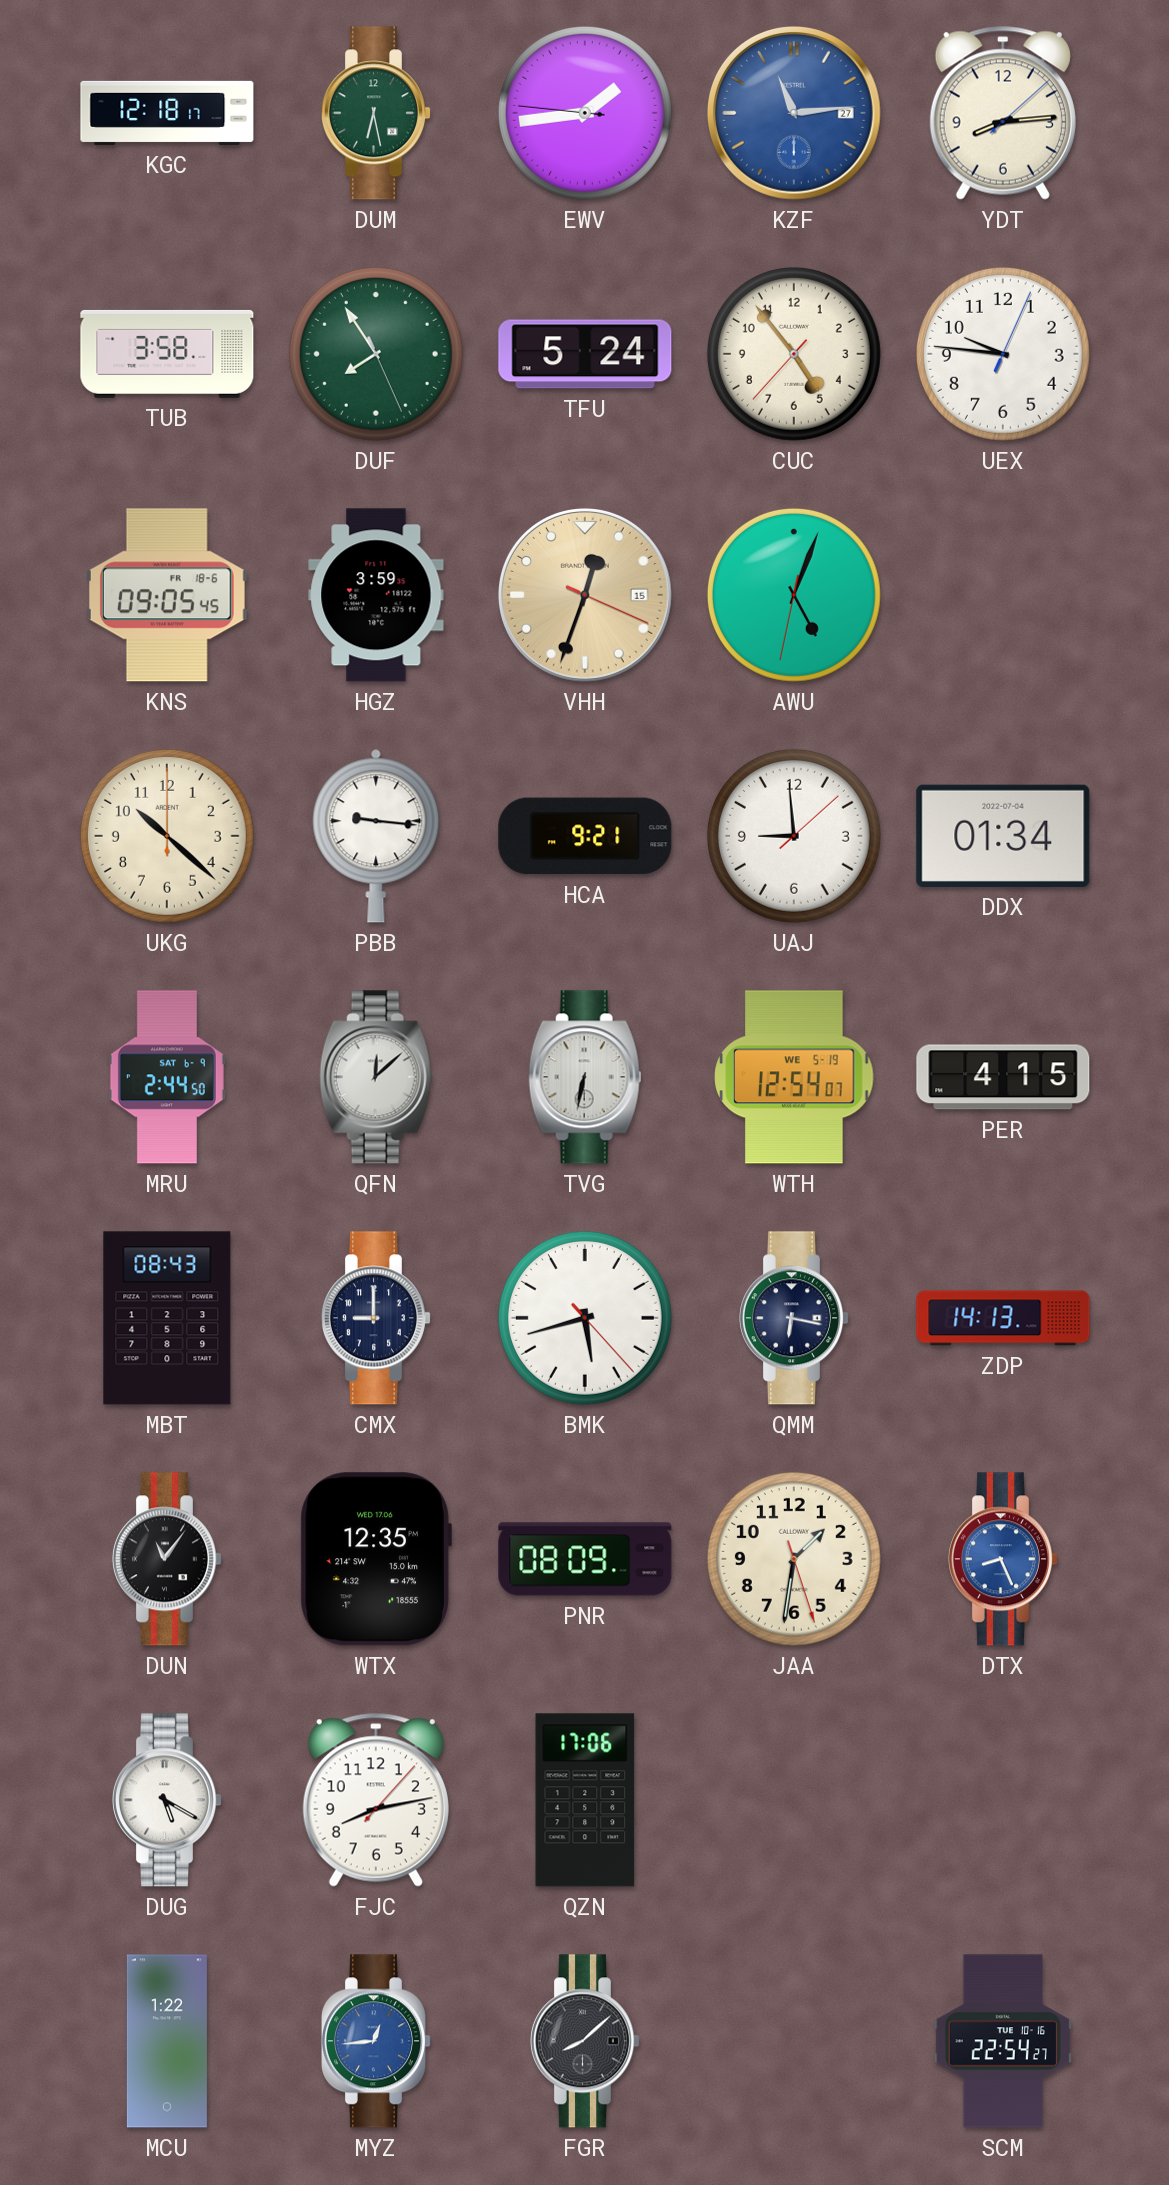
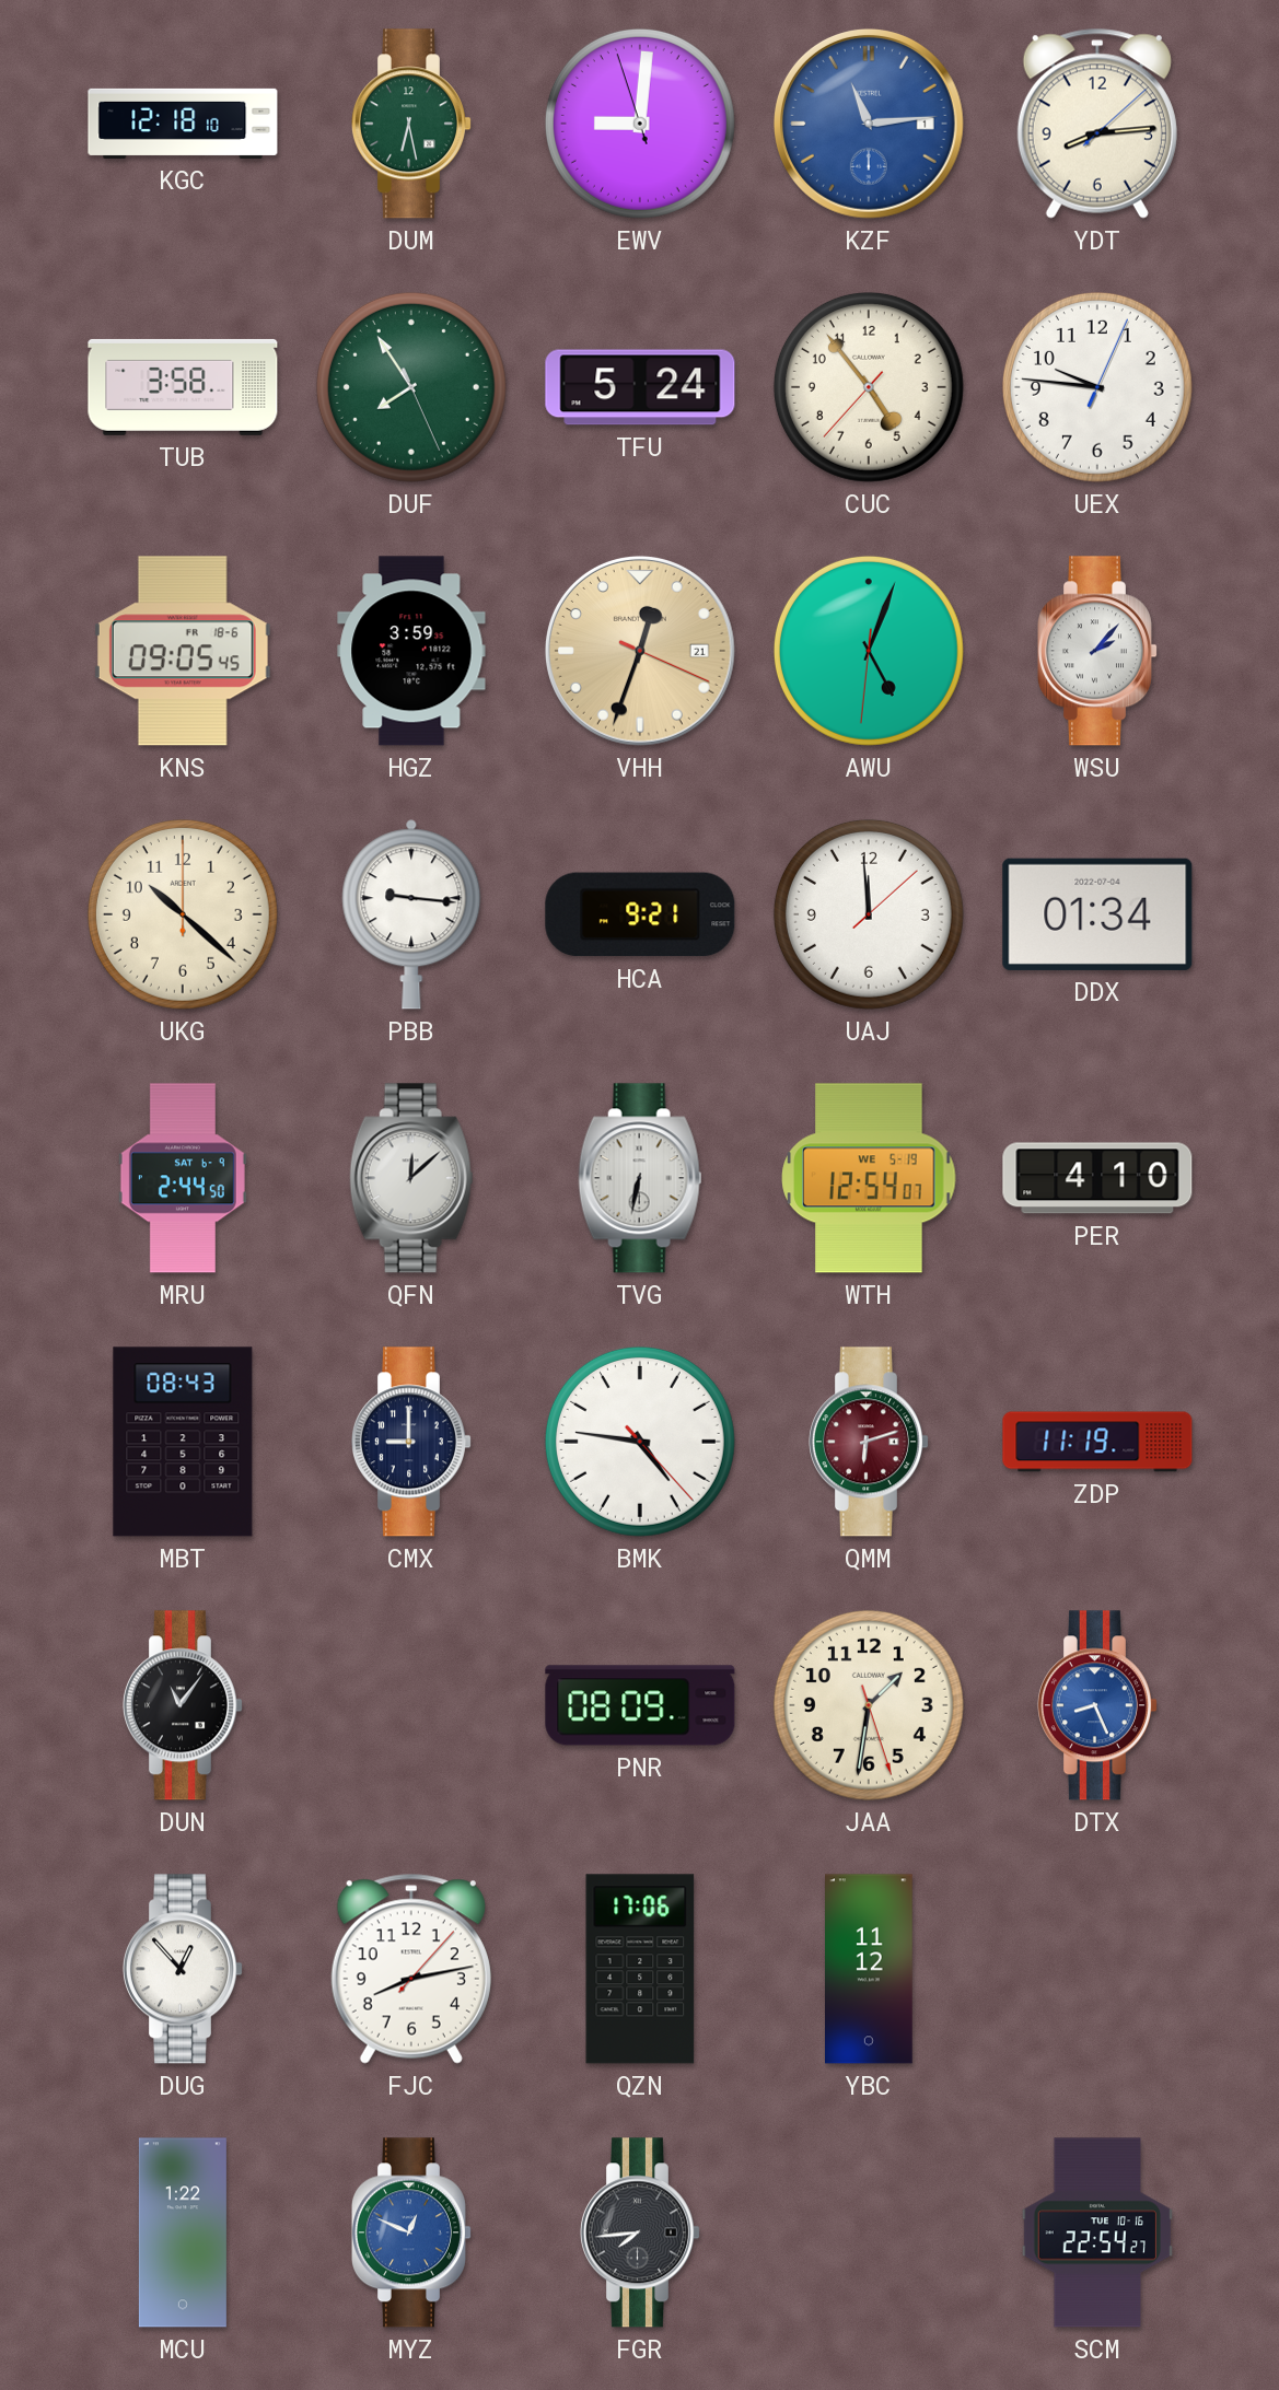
KGC: 12:18:17 -> 12:18:10
EWV: 1:43 -> 9:00
KZF date: 27 -> 1
VHH date: 15 -> 21
AWU: 5:03:32 -> 5:03:31
WSU: none -> 2:07
UAJ: 8:59 -> 11:59
PER: 4:15 -> 4:10
BMK: 5:42 -> 4:46
QMM: 6:17 -> 6:12
QMM dial: navy -> burgundy
ZDP: 14:13 -> 11:19
WTX: 12:35 -> none
DUG: 5:20 -> 12:53
YBC: none -> 11:12
MYZ: 12:44 -> 12:49
FGR: 8:08 -> 7:44
